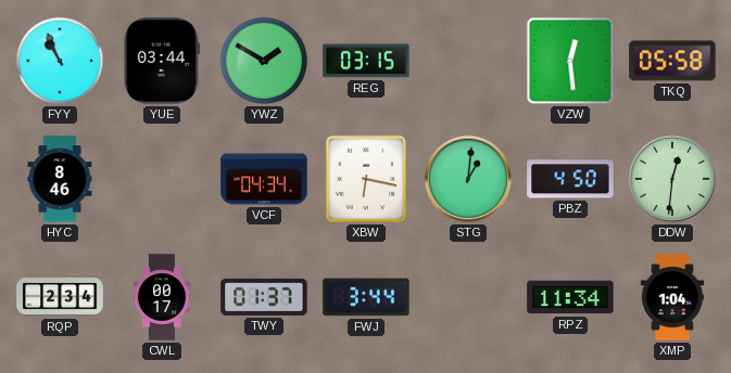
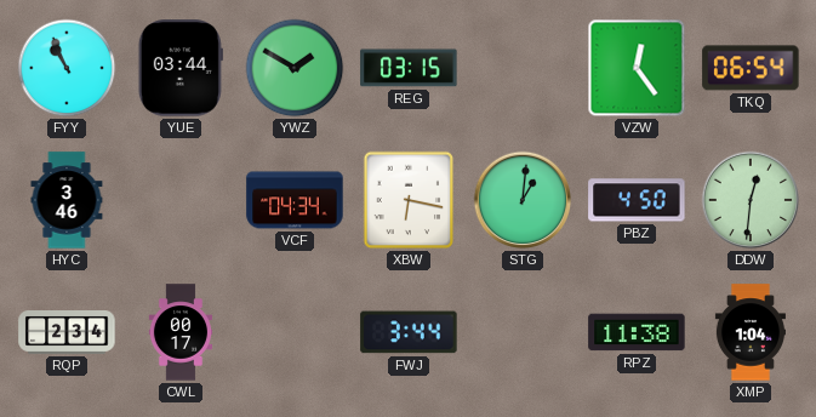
VZW: 12:29 -> 12:24
TKQ: 05:58 -> 06:54
HYC: 8:46 -> 3:46
TWY: 01:37 -> none
RPZ: 11:34 -> 11:38
